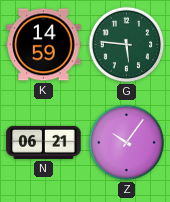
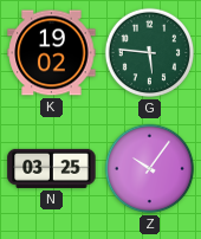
K: 14:59 -> 19:02
N: 06:21 -> 03:25
